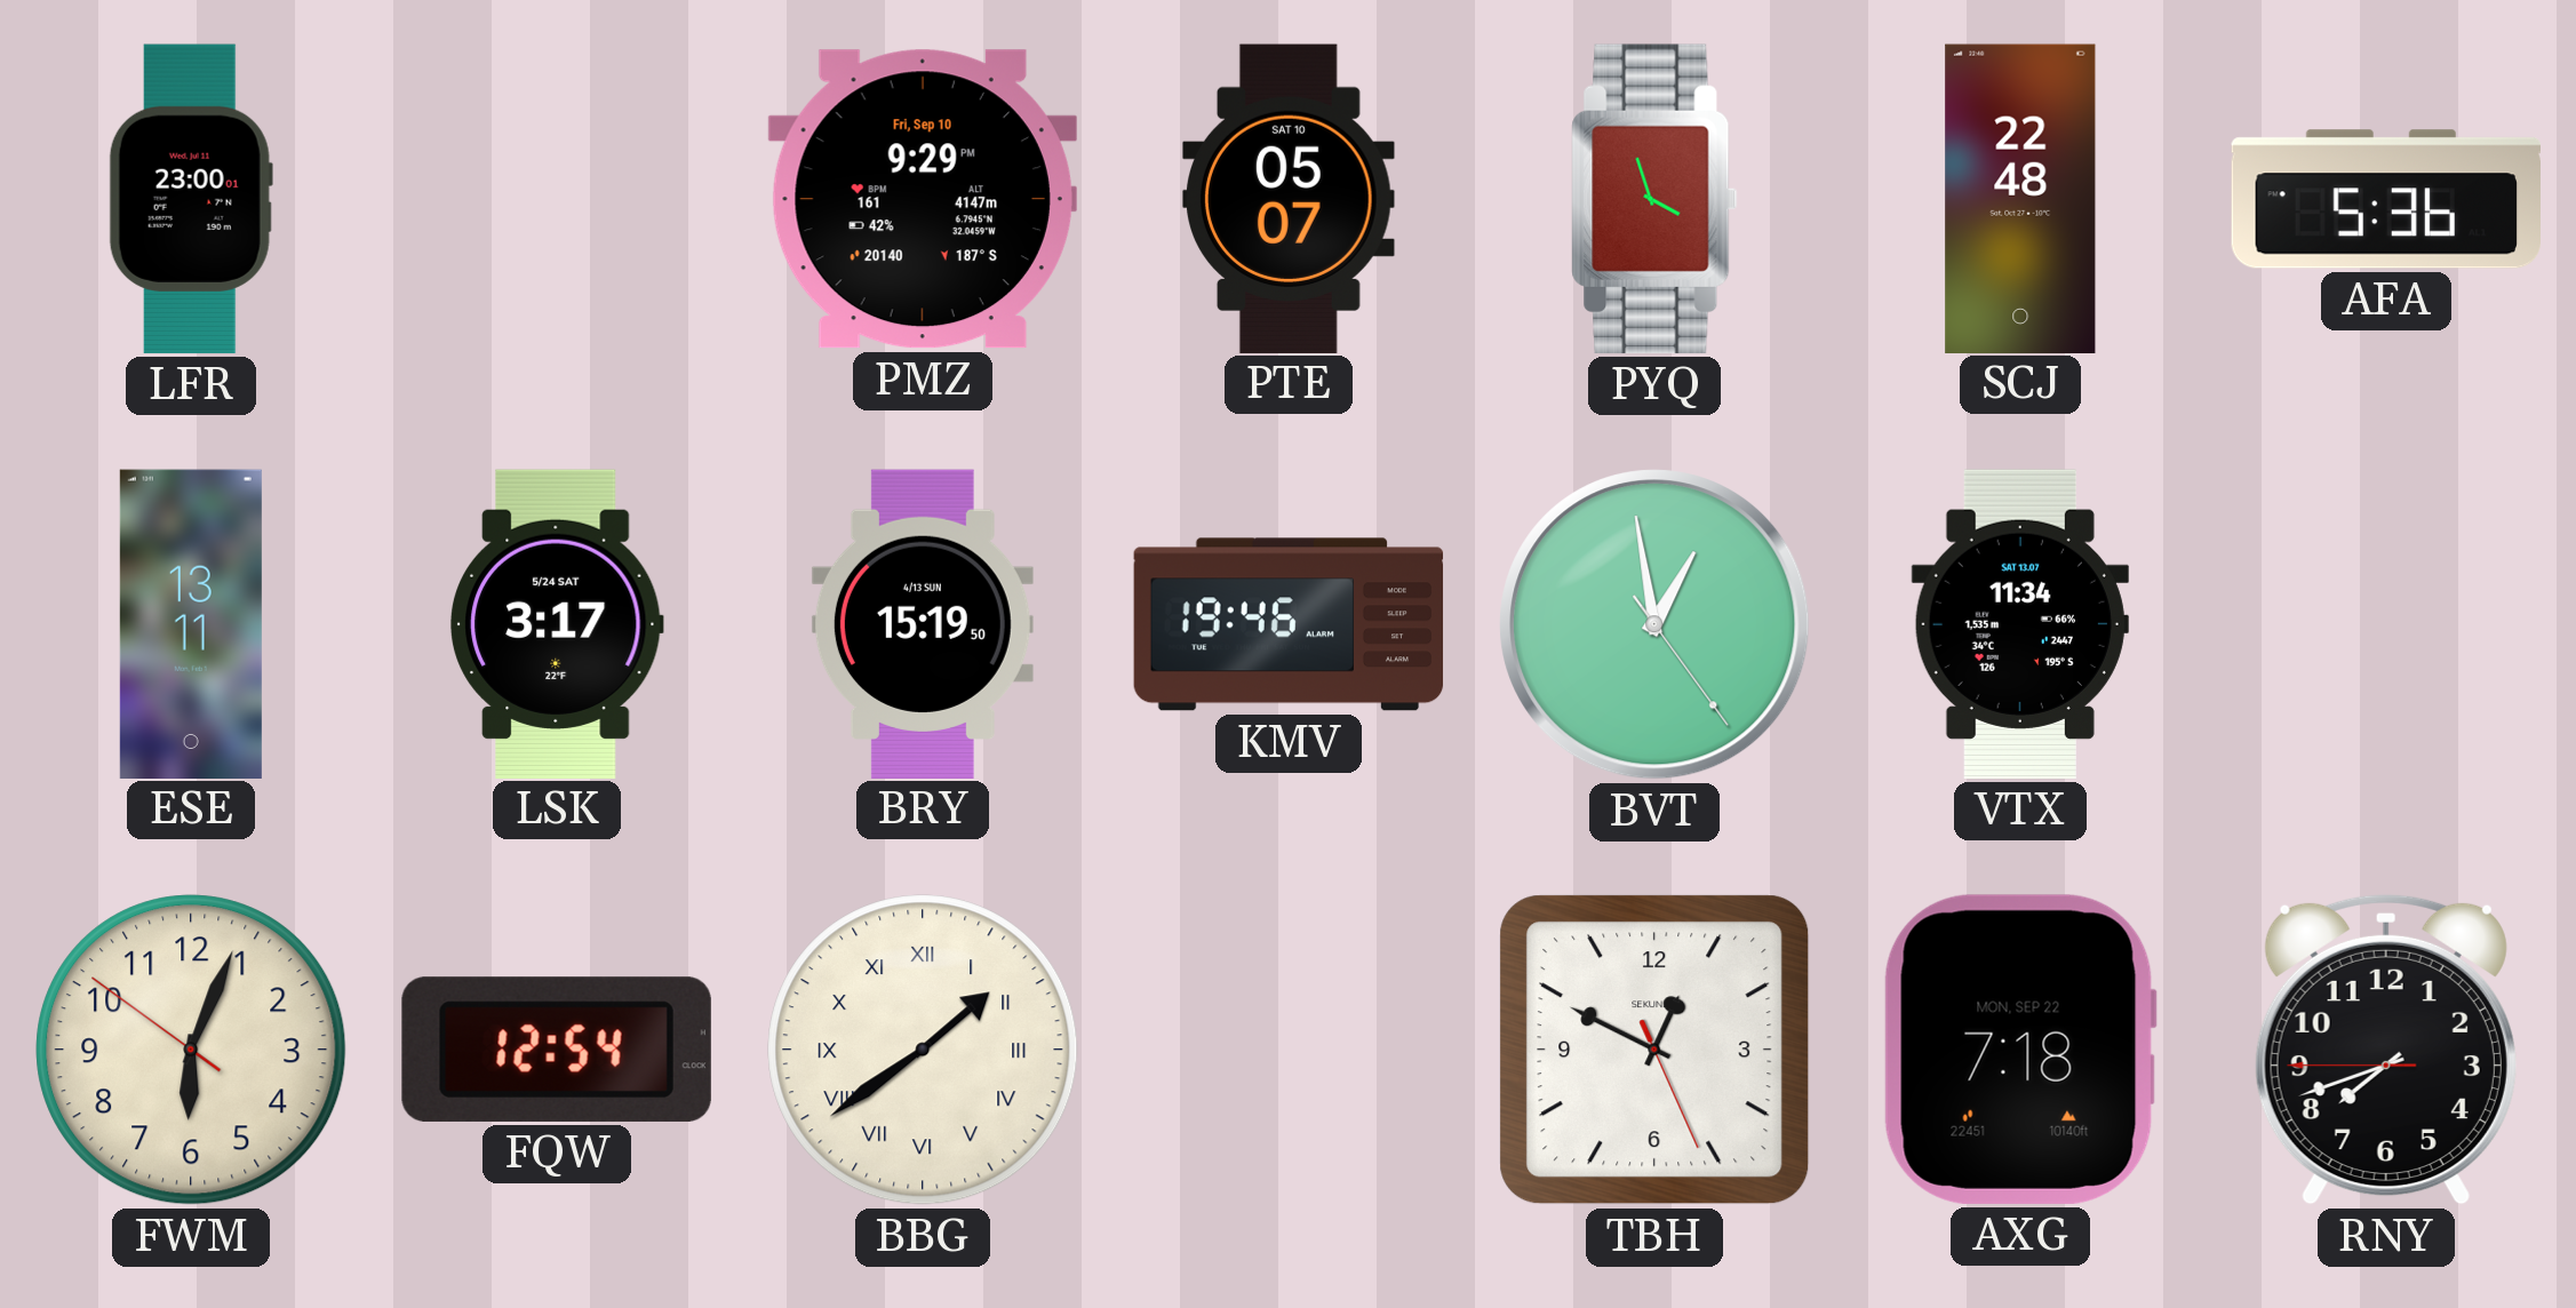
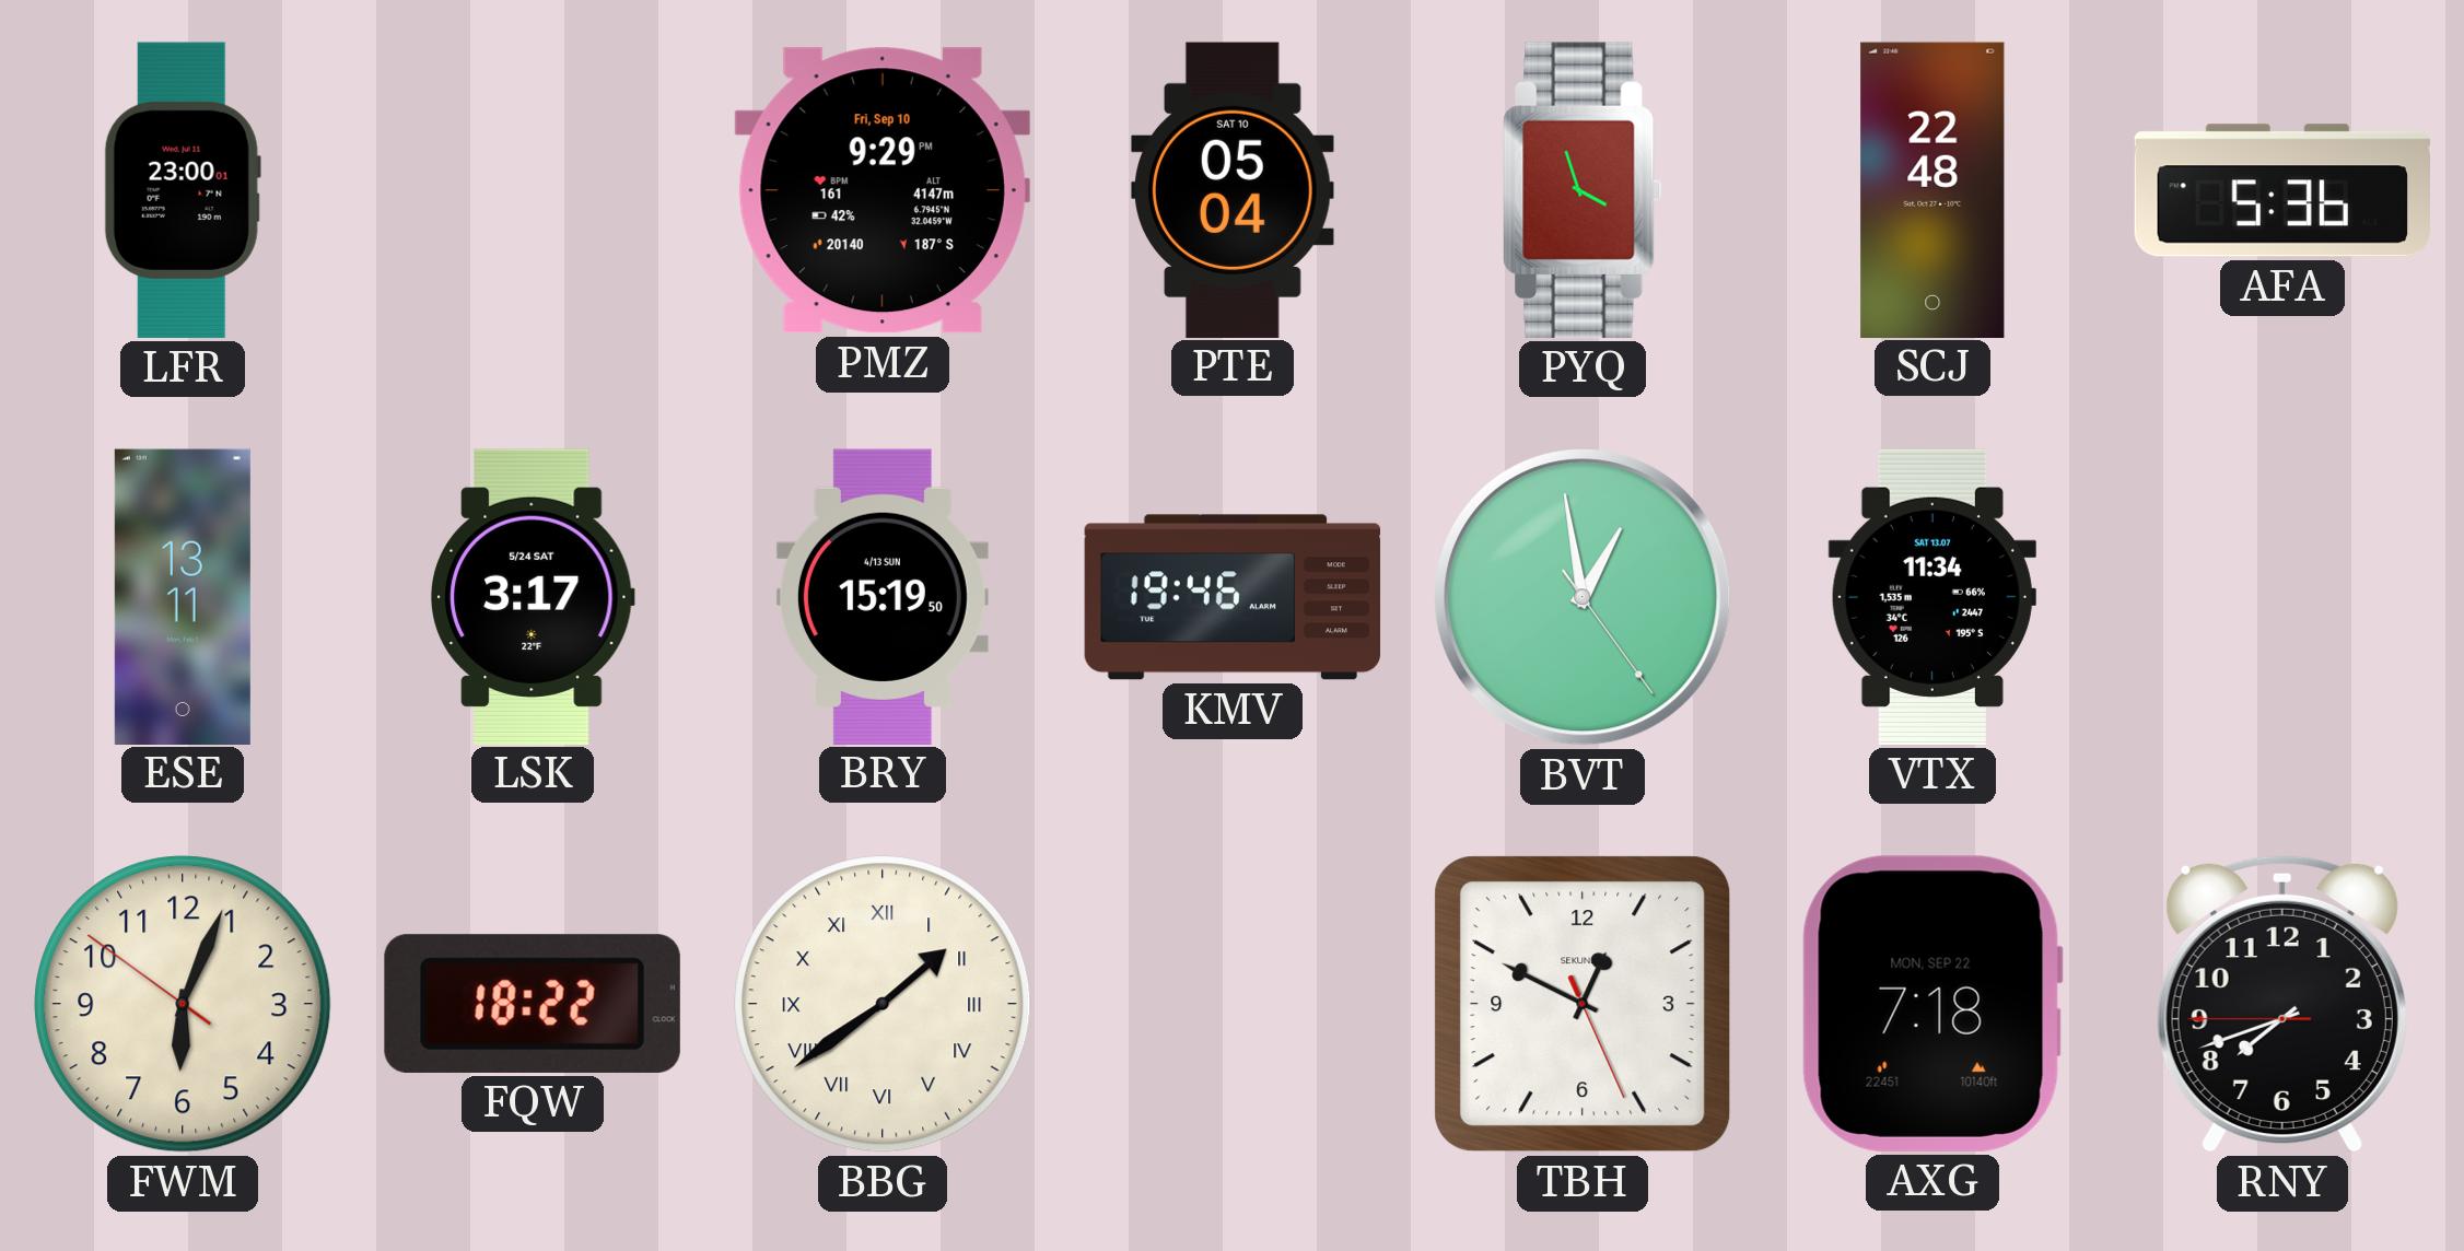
PTE: 05:07 -> 05:04
FQW: 12:54 -> 18:22
